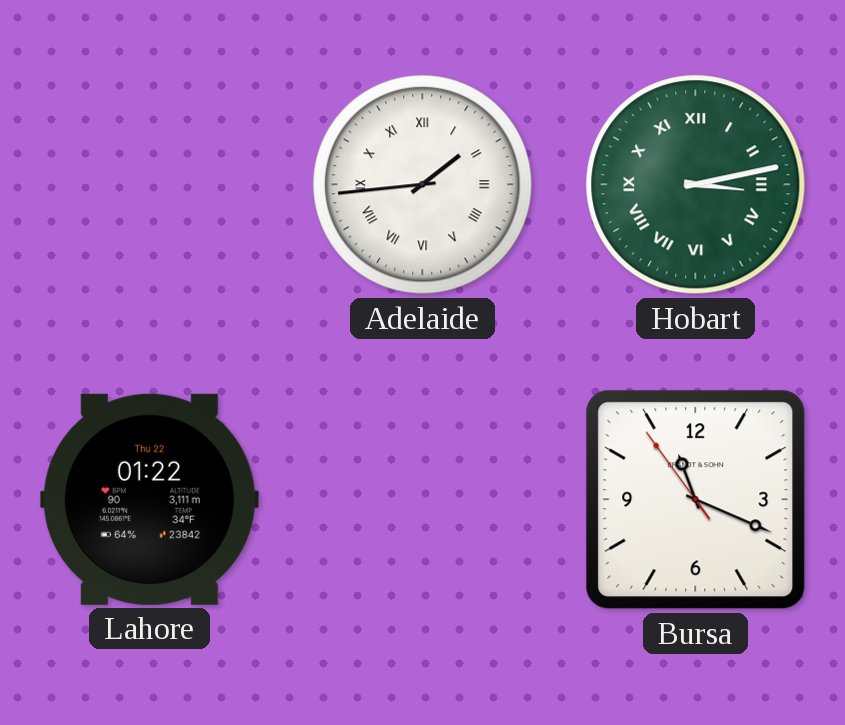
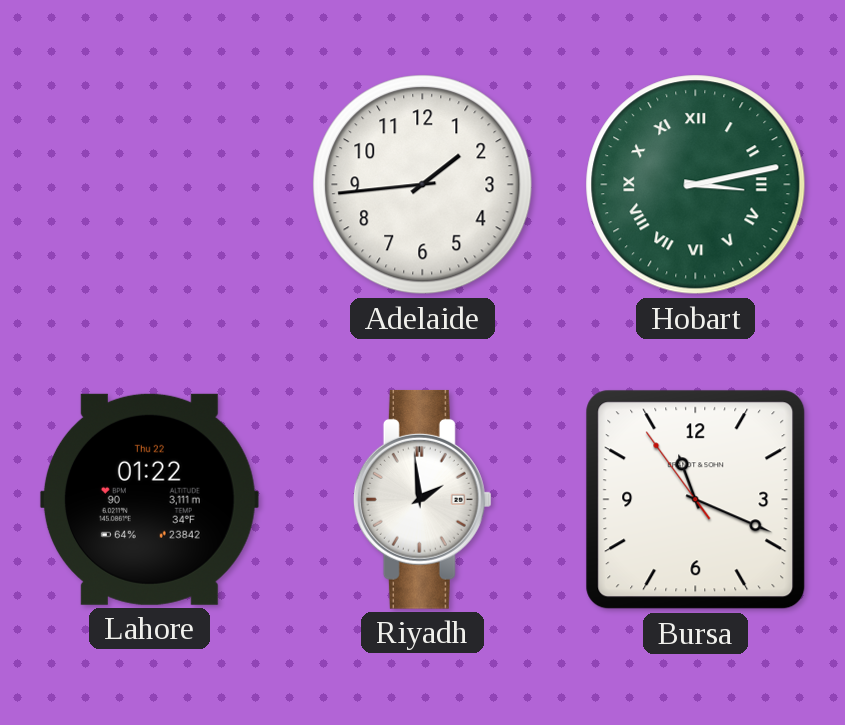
Adelaide numerals: Roman -> Arabic
Riyadh: none -> 1:59
